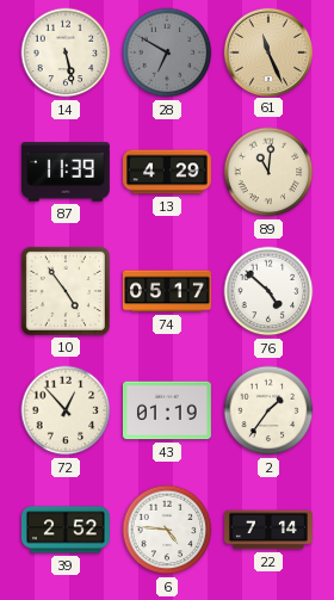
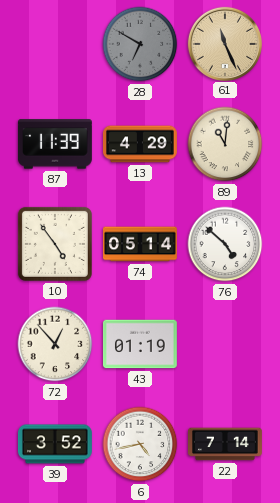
14: 5:28 -> none
74: 05:17 -> 05:14
2: 1:36 -> none
39: 2:52 -> 3:52
6: 4:46 -> 4:43
